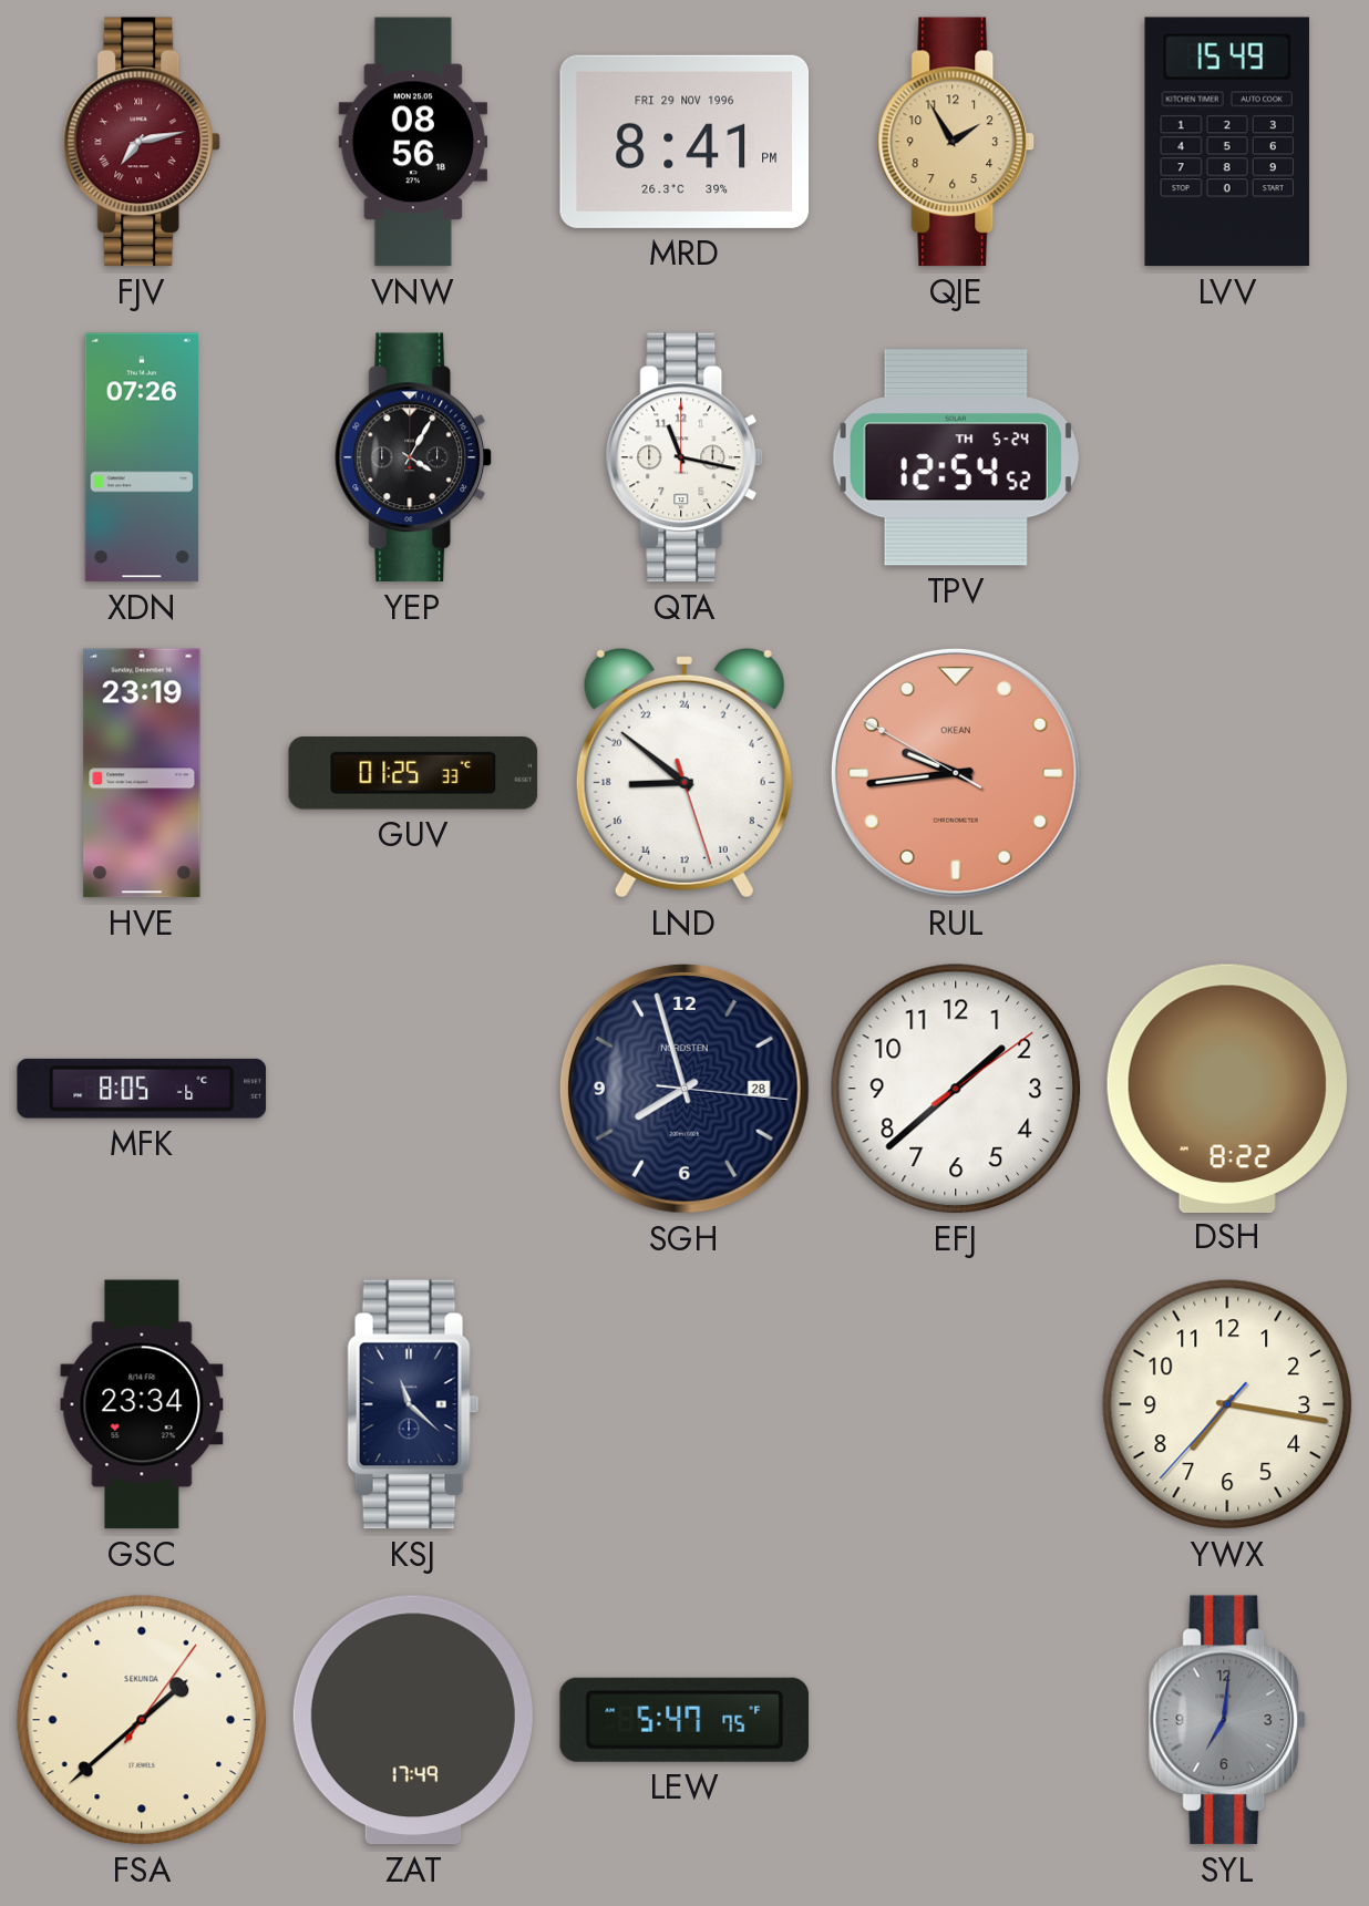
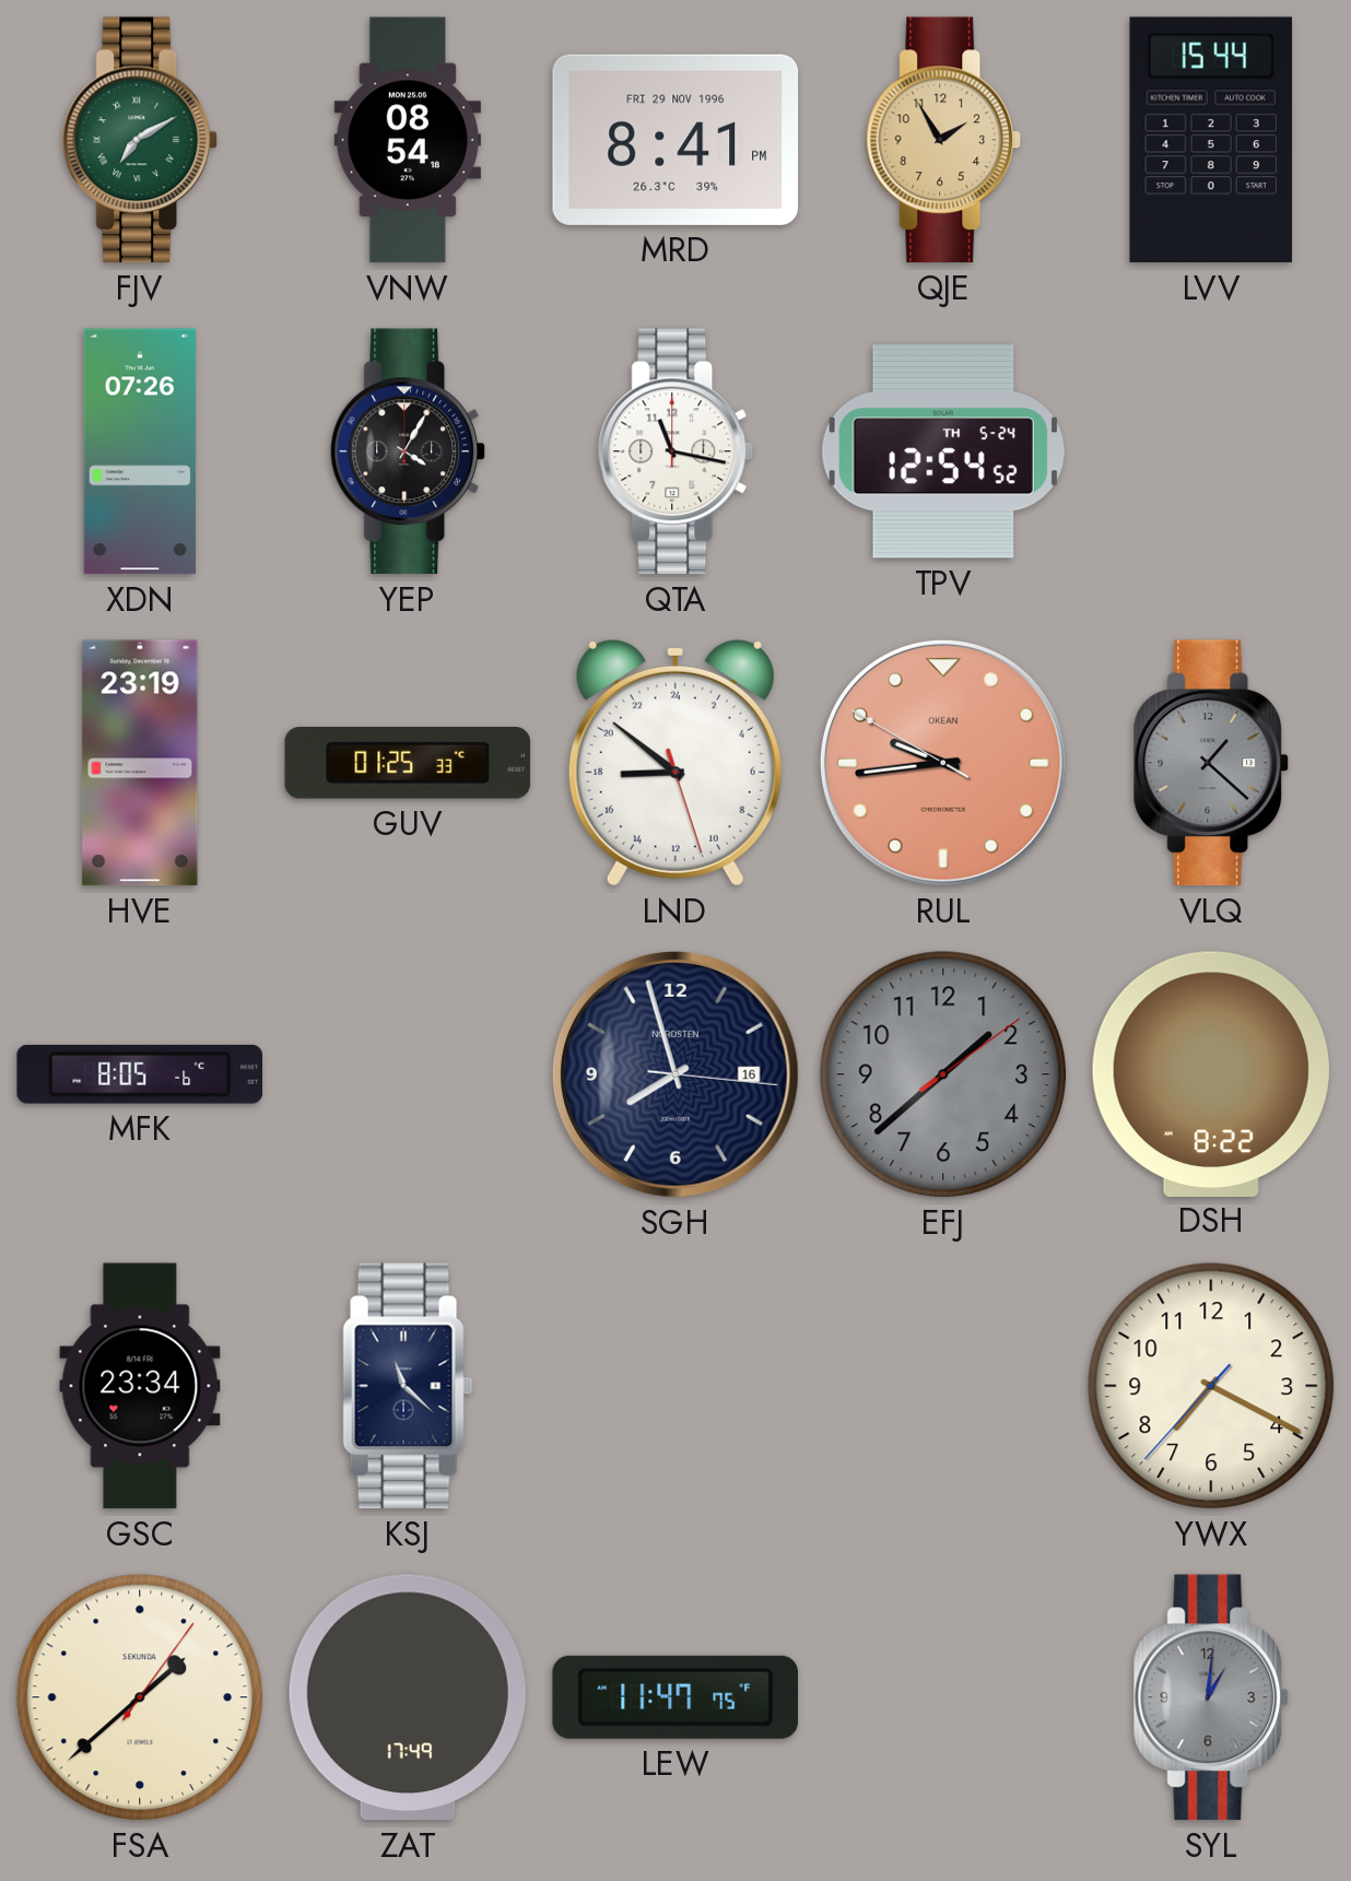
FJV: 7:13 -> 7:10
FJV dial: burgundy -> green
VNW: 08:56 -> 08:54
LVV: 15:49 -> 15:44
VLQ: none -> 1:22
SGH date: 28 -> 16
EFJ dial: white -> grey
YWX: 7:16 -> 7:19
LEW: 5:47 -> 11:47
SYL: 7:01 -> 1:01
